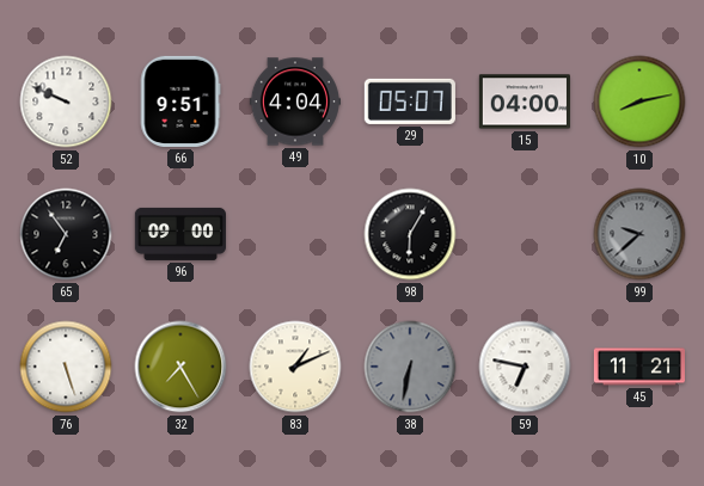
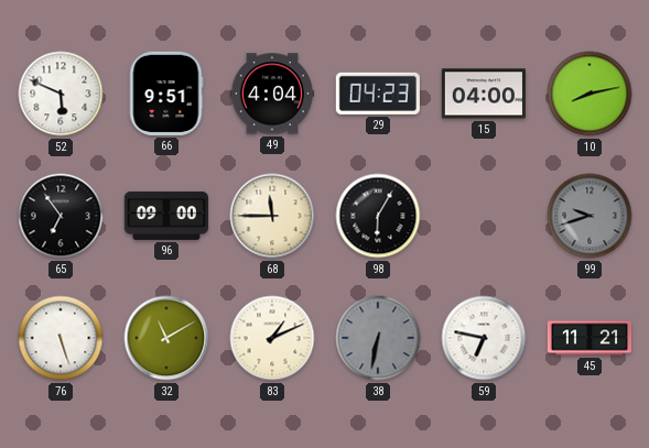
52: 9:49 -> 5:49
29: 05:07 -> 04:23
68: none -> 11:45
99: 9:38 -> 9:42
32: 7:25 -> 11:10
